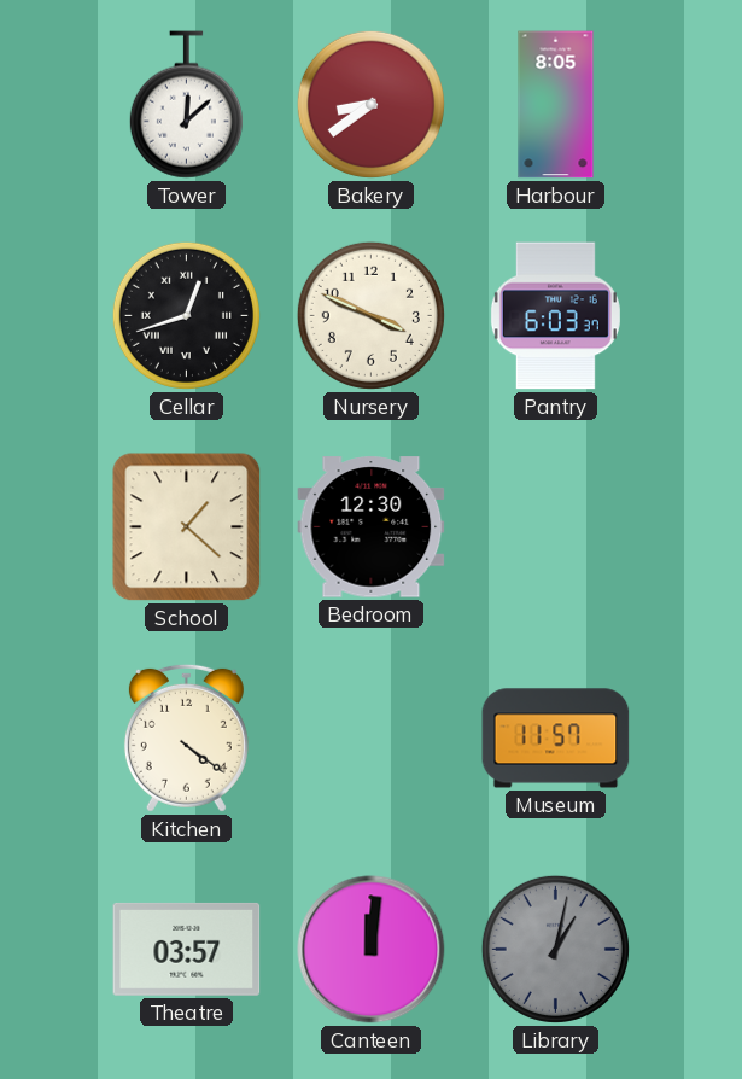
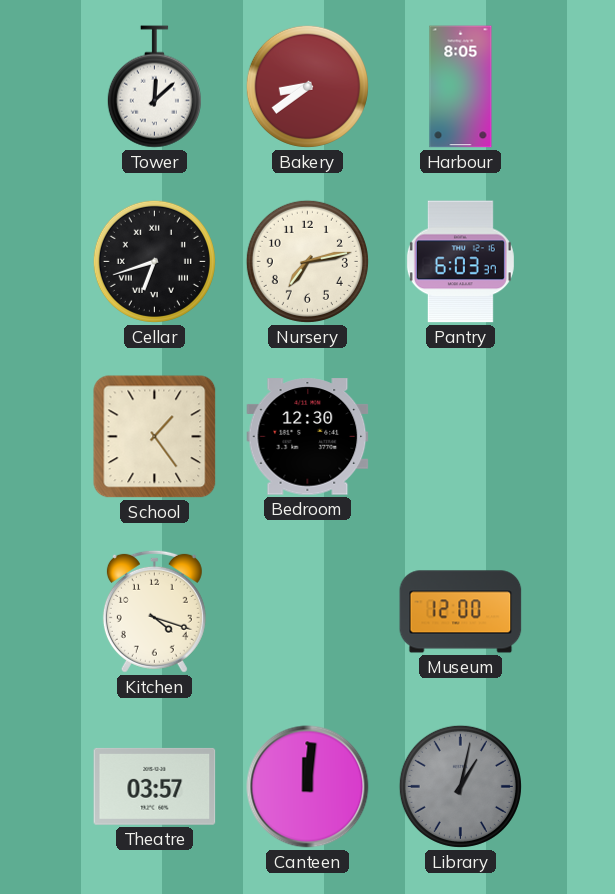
Cellar: 12:42 -> 6:42
Nursery: 3:49 -> 7:13
School: 1:22 -> 1:24
Kitchen: 4:21 -> 4:18
Museum: 11:57 -> 12:00
